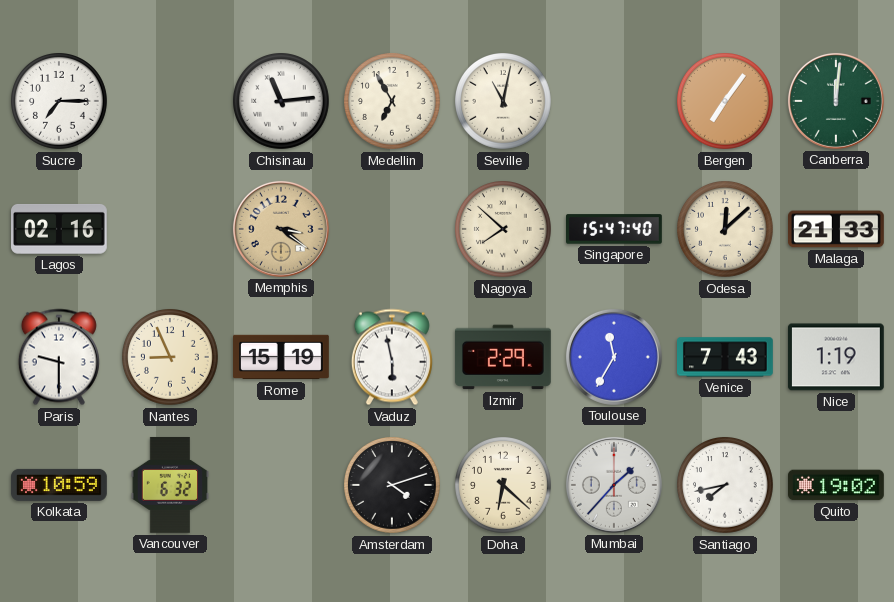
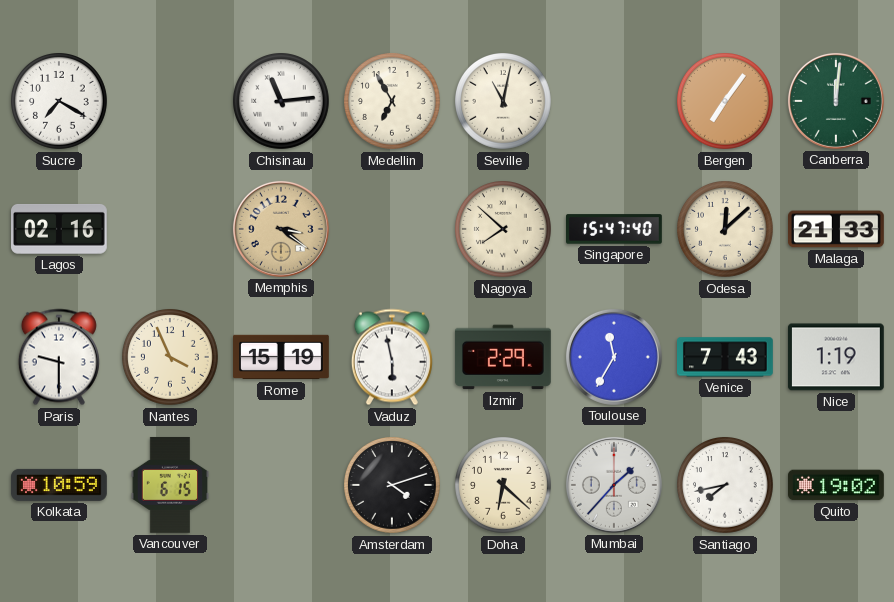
Sucre: 7:15 -> 7:20
Nantes: 8:56 -> 3:56
Vancouver: 6:32 -> 6:15
